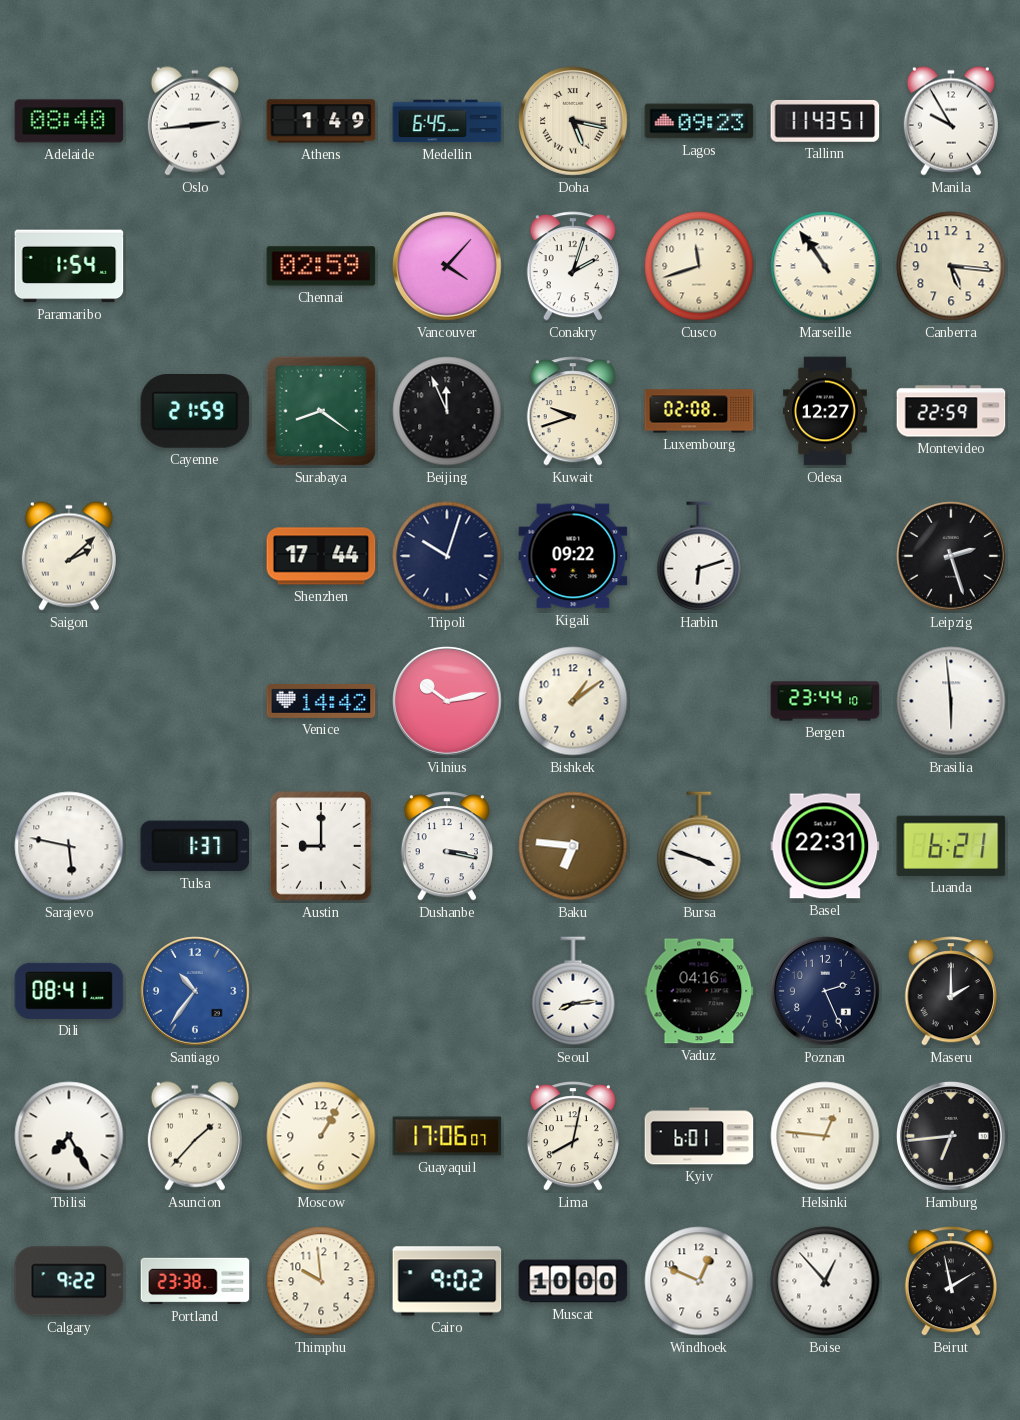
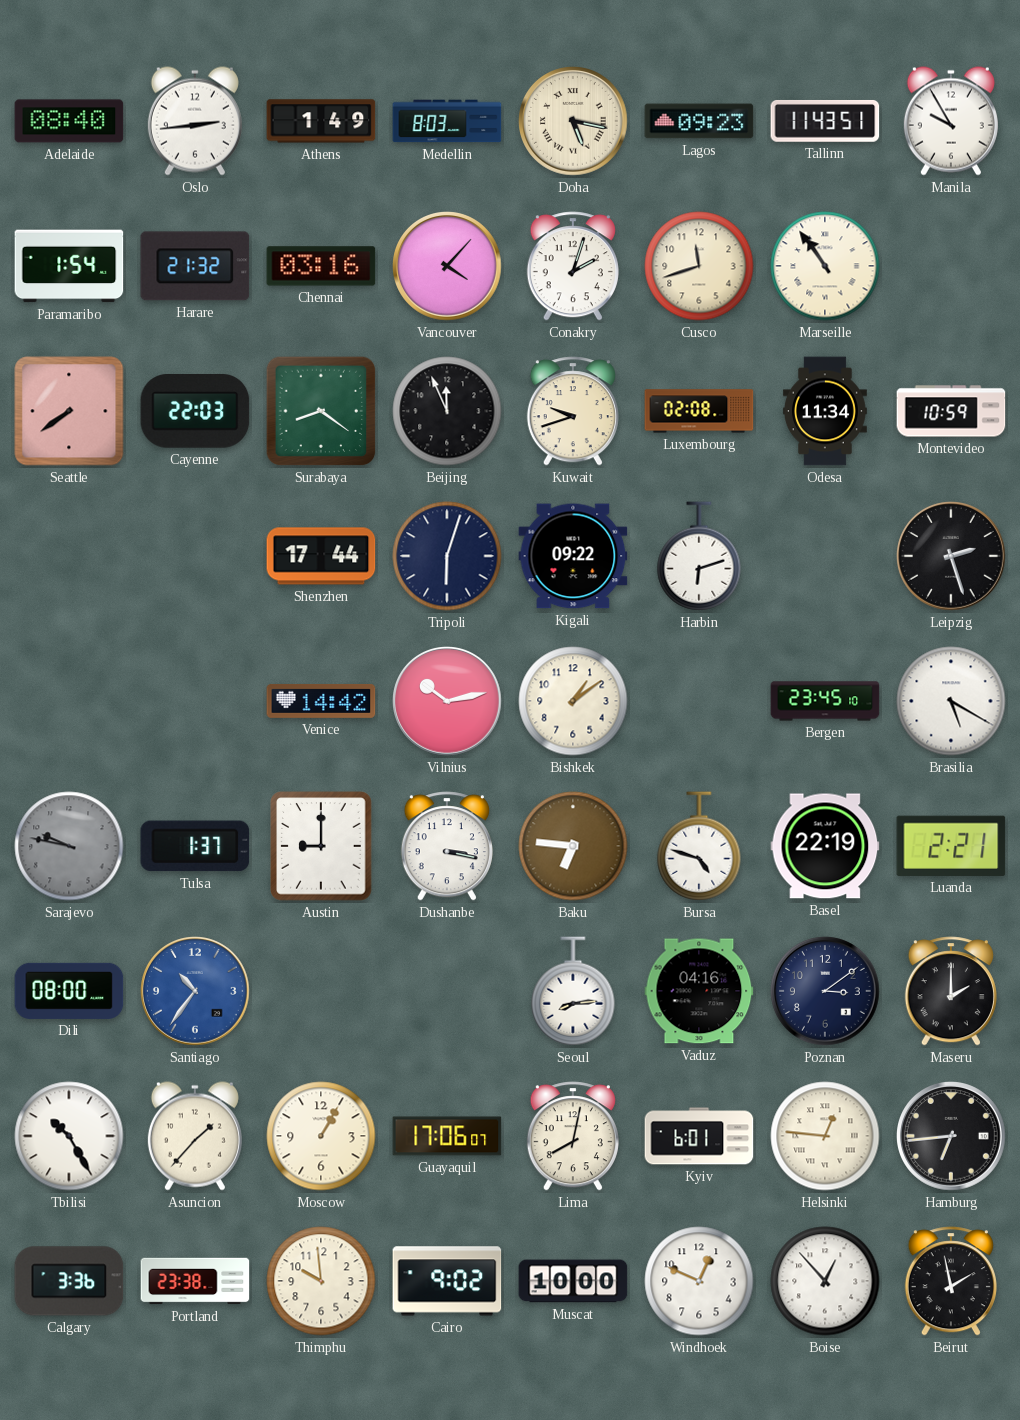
Medellin: 6:45 -> 8:03
Harare: none -> 21:32
Chennai: 02:59 -> 03:16
Canberra: 5:16 -> none
Seattle: none -> 7:39
Cayenne: 21:59 -> 22:03
Odesa: 12:27 -> 11:34
Montevideo: 22:59 -> 10:59
Saigon: 2:08 -> none
Tripoli: 10:03 -> 6:03
Bergen: 23:44 -> 23:45
Brasilia: 5:59 -> 5:20
Sarajevo: 5:47 -> 9:47
Sarajevo dial: white -> grey
Bursa: 3:48 -> 4:48
Basel: 22:31 -> 22:19
Luanda: 6:21 -> 2:21
Dili: 08:41 -> 08:00
Poznan: 2:26 -> 3:09
Tbilisi: 7:25 -> 10:25
Calgary: 9:22 -> 3:36
